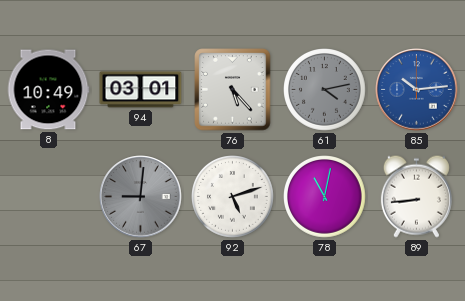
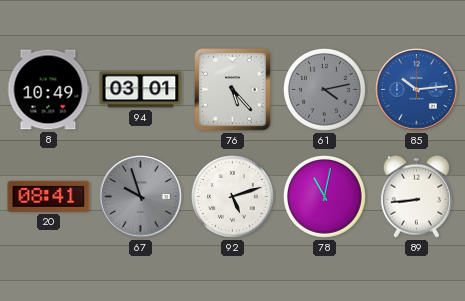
20: none -> 08:41
67: 9:01 -> 9:57
